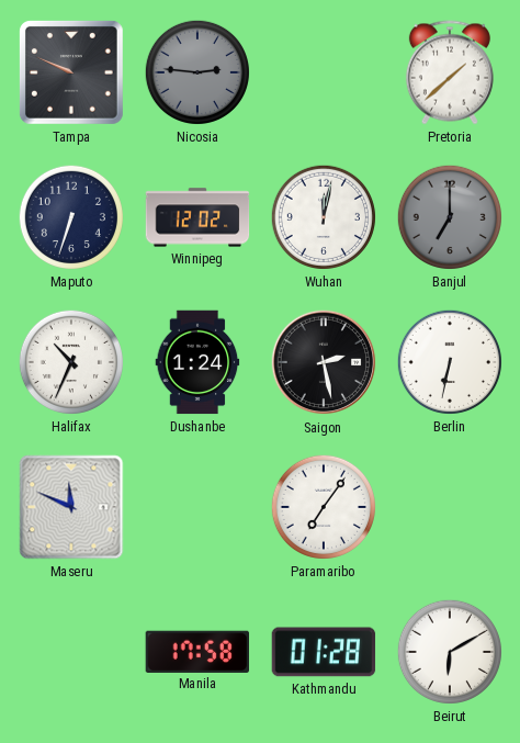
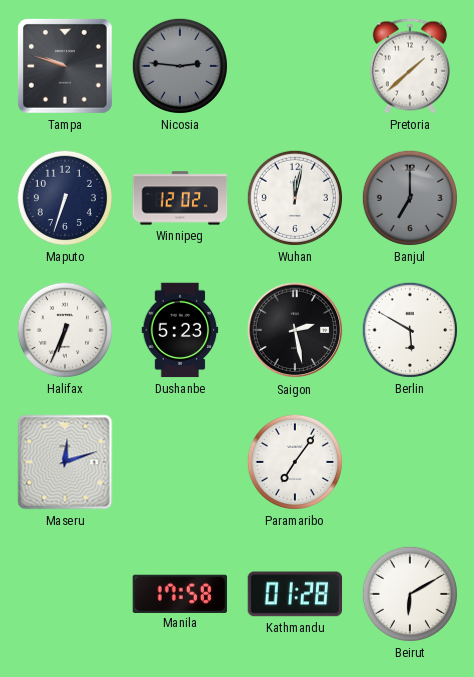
Tampa: 9:49 -> 9:48
Halifax: 10:34 -> 6:34
Dushanbe: 1:24 -> 5:23
Berlin: 6:32 -> 5:50
Maseru: 11:49 -> 12:12
